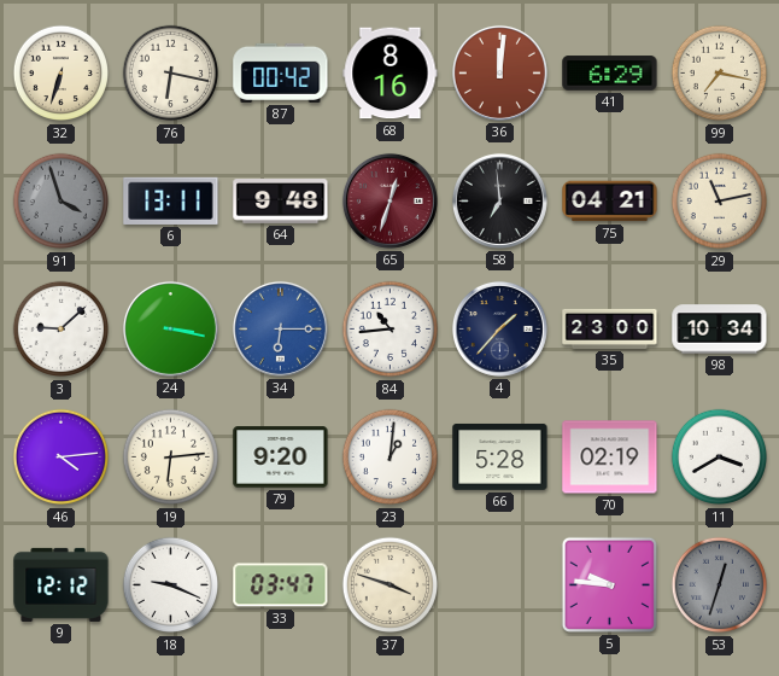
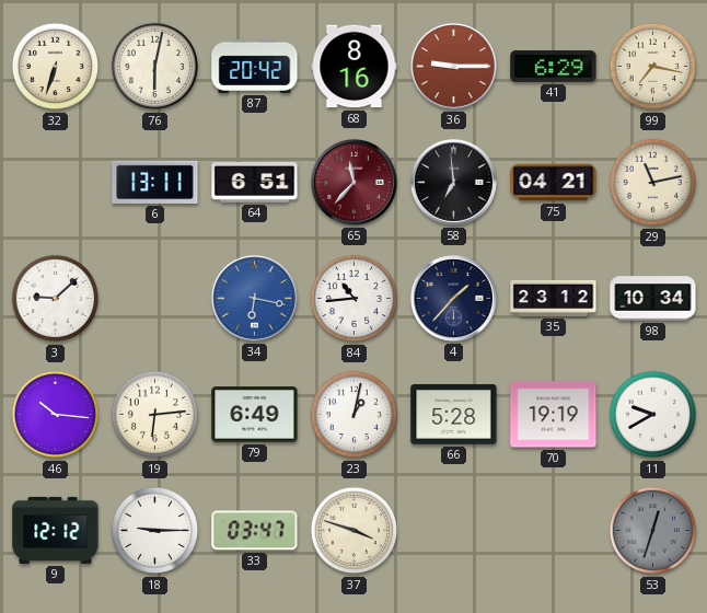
76: 6:17 -> 6:02
87: 00:42 -> 20:42
36: 12:01 -> 9:15
91: 3:57 -> none
64: 9:48 -> 6:51
65: 12:33 -> 11:37
24: 3:17 -> none
34: 6:15 -> 6:17
35: 23:00 -> 23:12
46: 4:14 -> 10:16
79: 9:20 -> 6:49
23: 1:01 -> 1:02
70: 02:19 -> 19:19
11: 3:40 -> 9:40
18: 9:19 -> 9:15
5: 9:46 -> none
